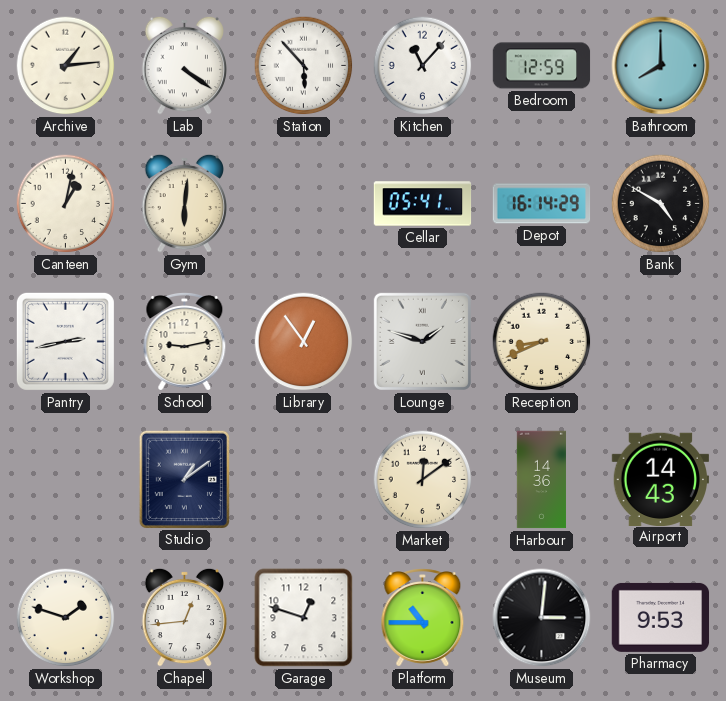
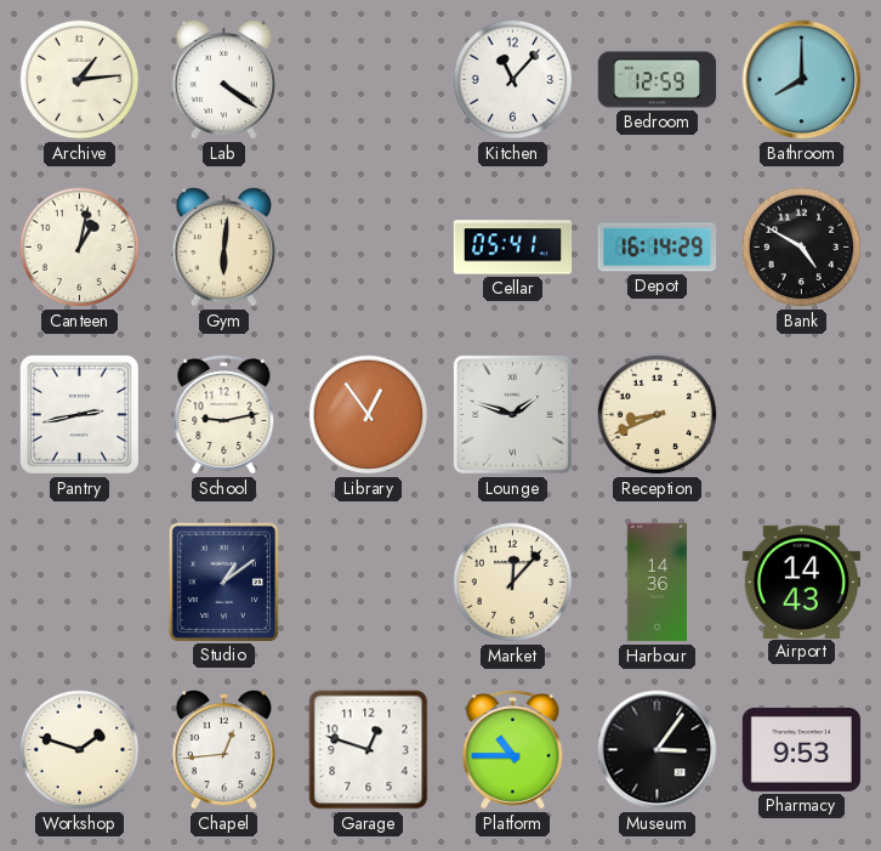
Station: 5:53 -> none
Market: 12:09 -> 12:07
Museum: 3:01 -> 3:06
